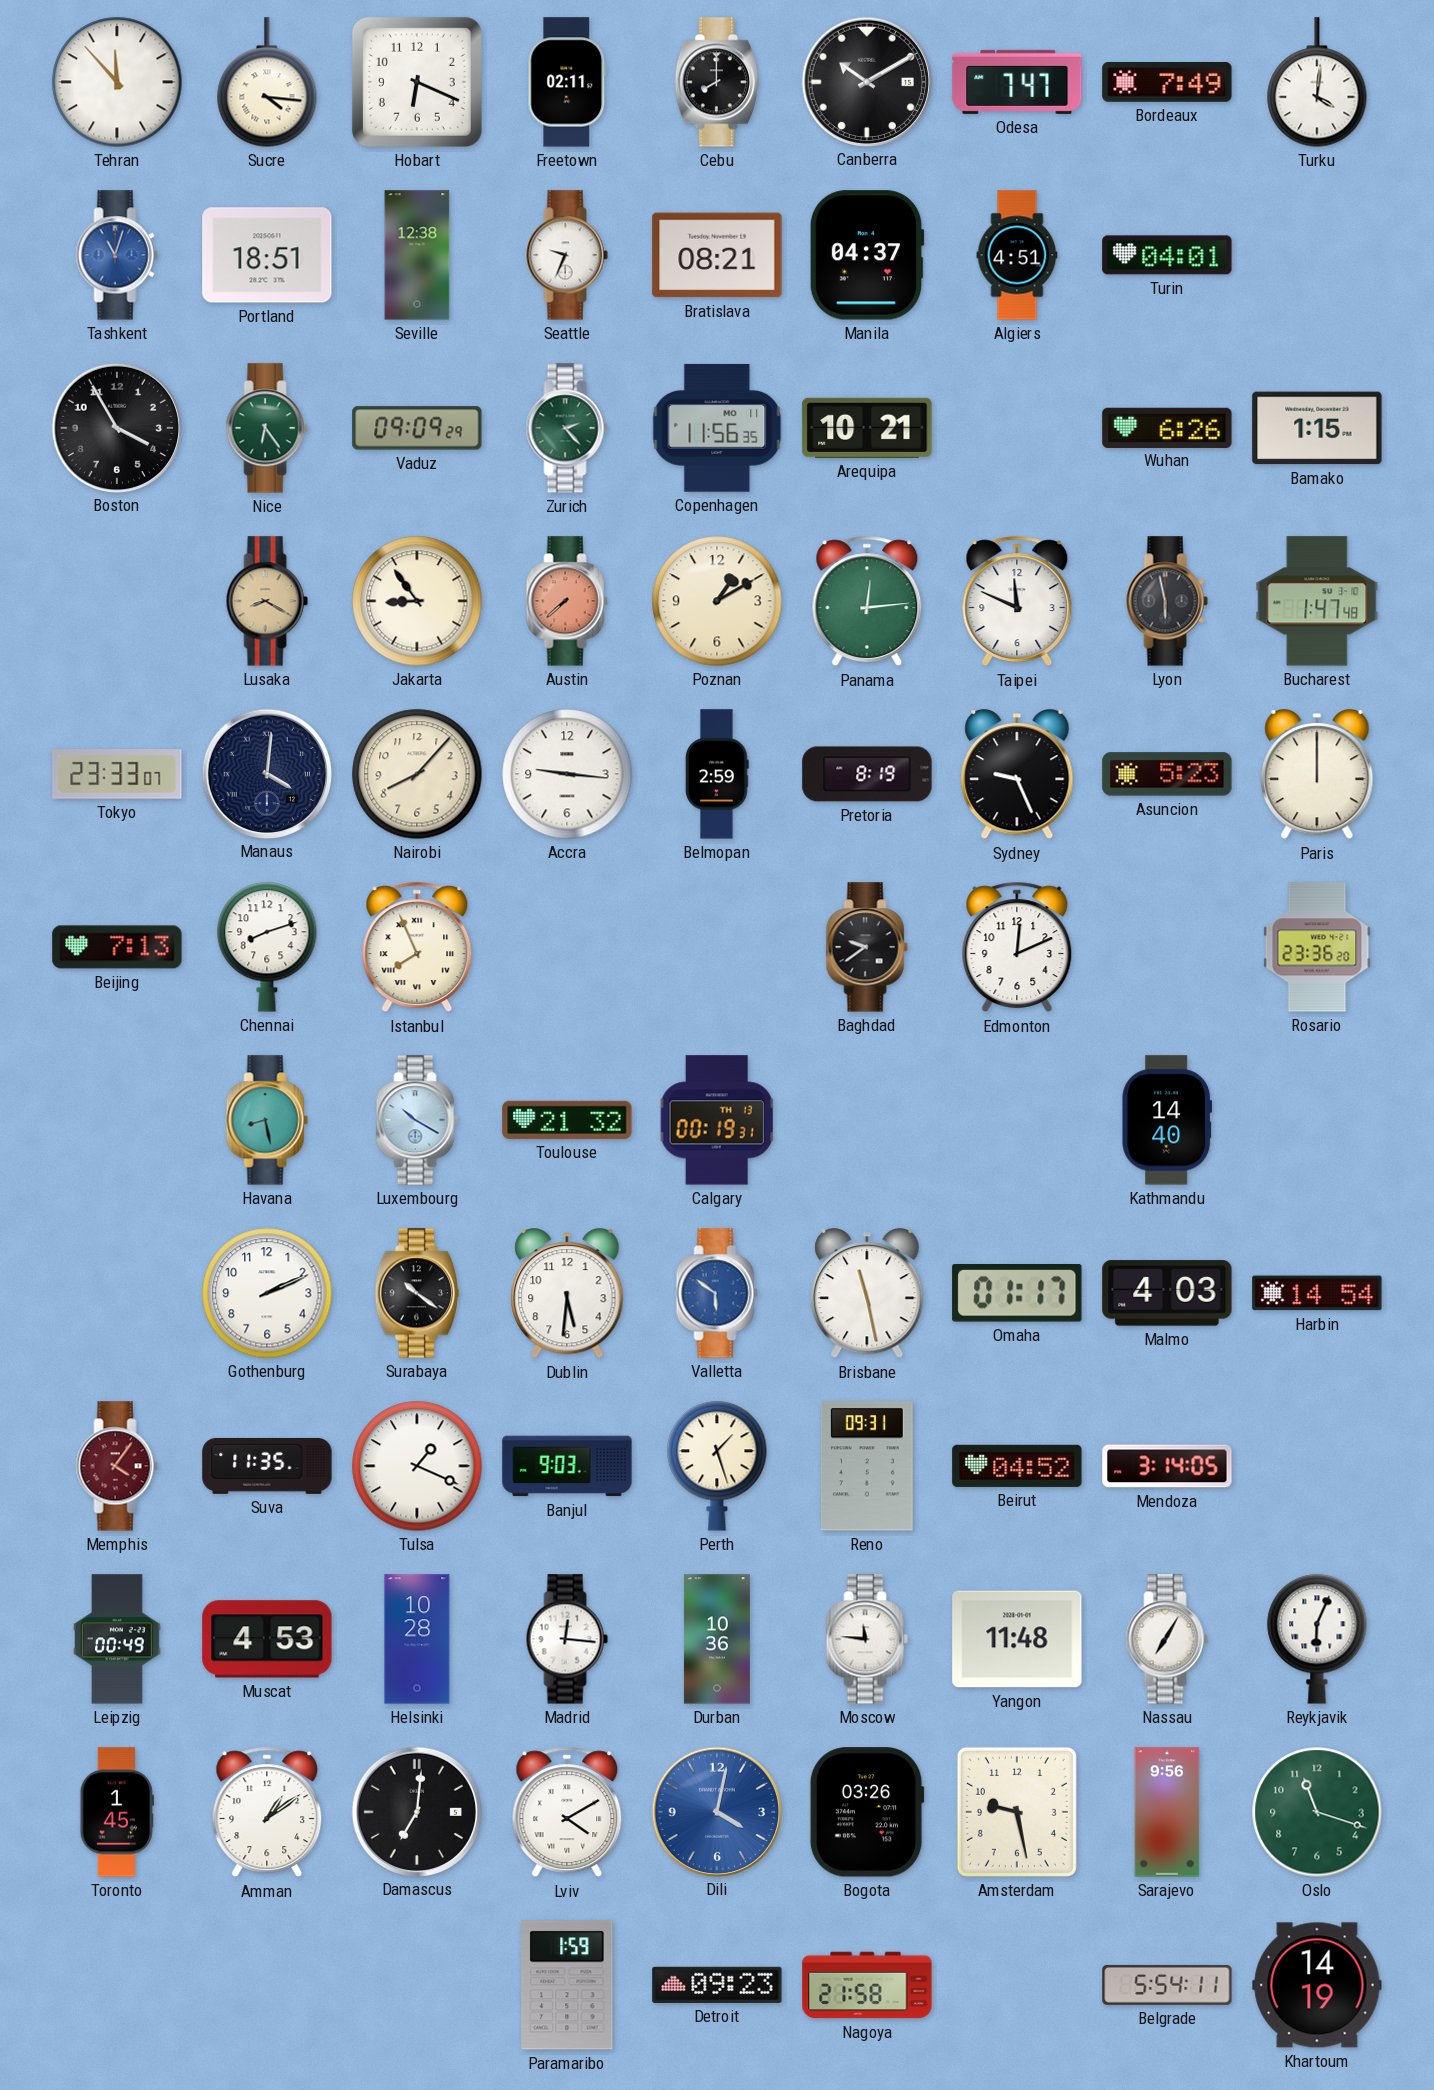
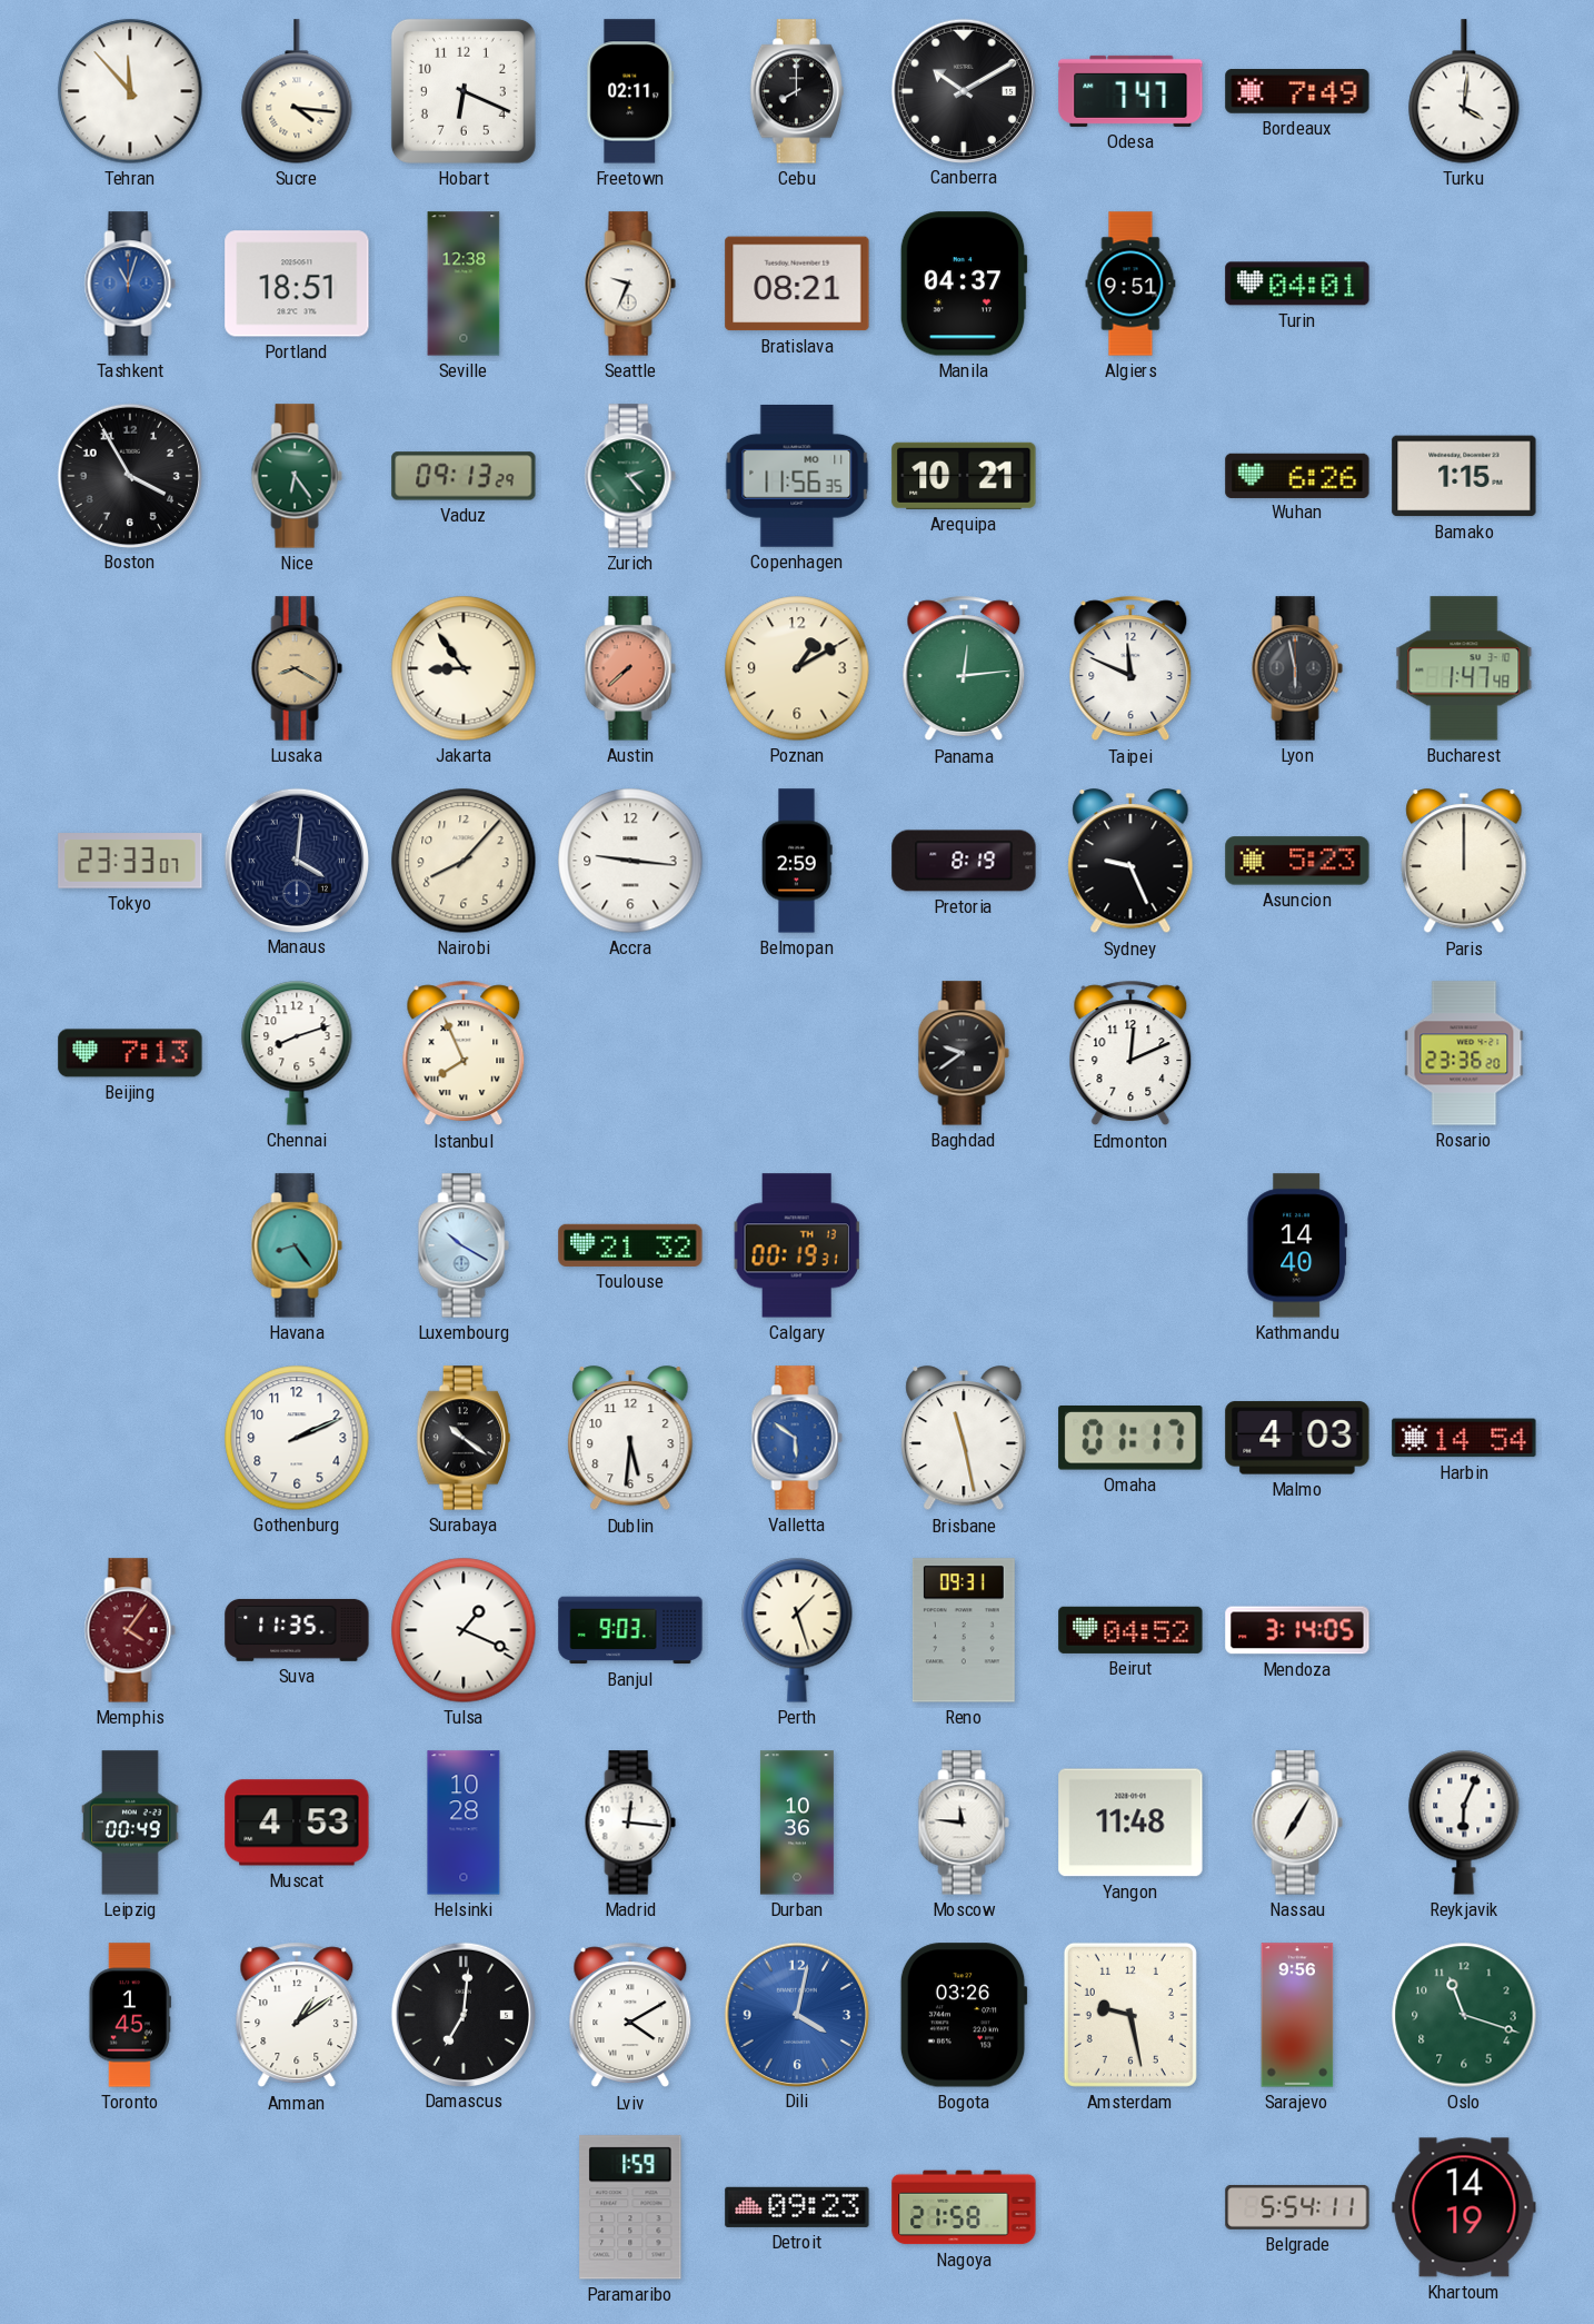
Algiers: 4:51 -> 9:51
Vaduz: 09:09 -> 09:13
Havana: 8:28 -> 8:24
